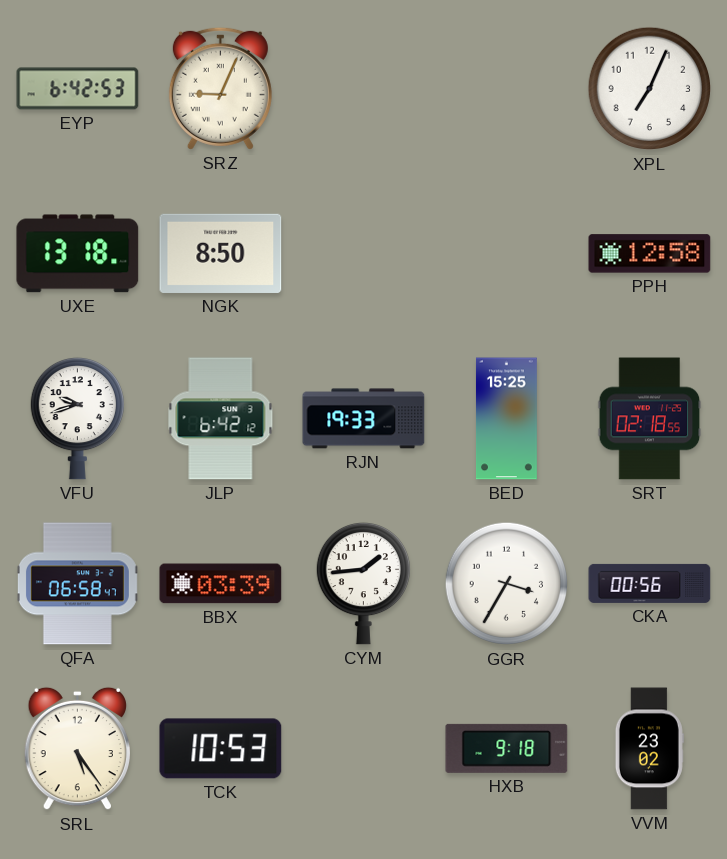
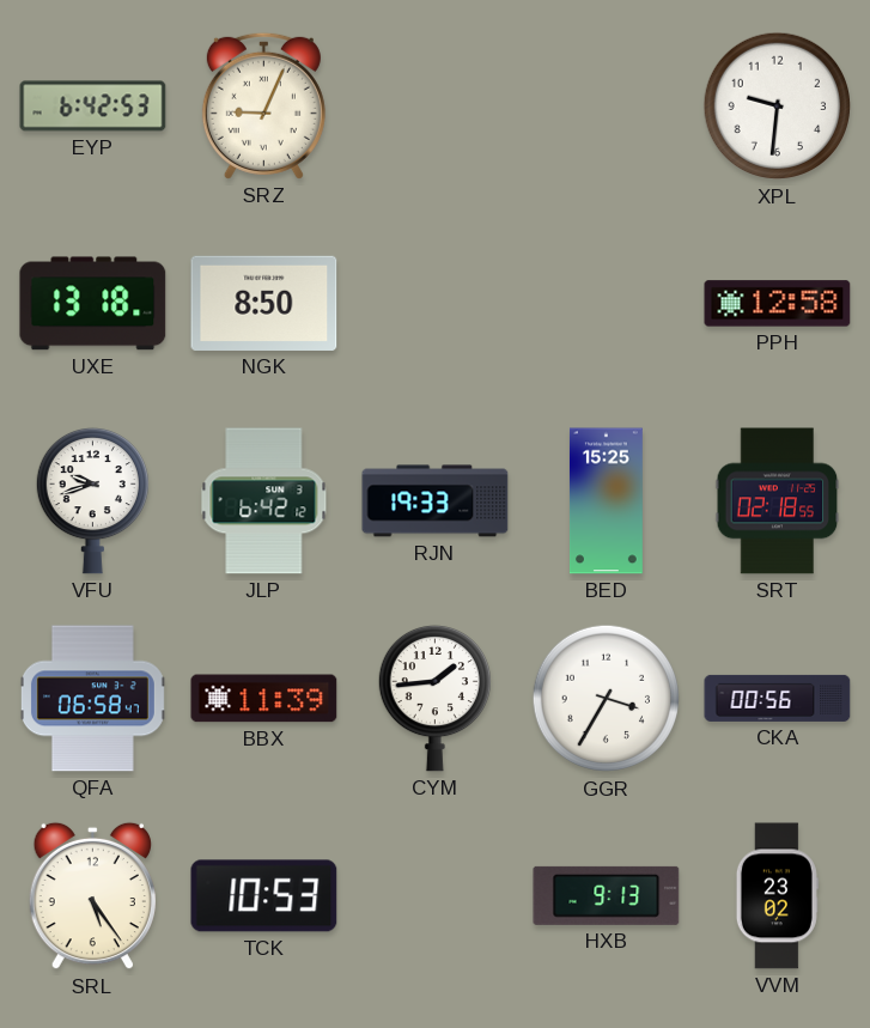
XPL: 7:04 -> 9:31
BBX: 03:39 -> 11:39
HXB: 9:18 -> 9:13
